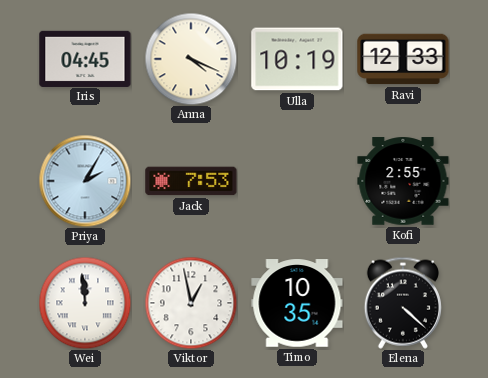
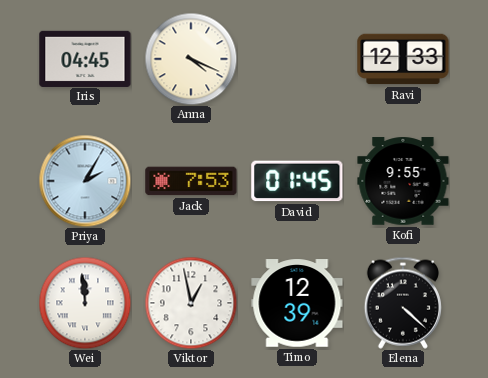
Ulla: 10:19 -> none
David: none -> 01:45
Kofi: 2:55 -> 9:55
Timo: 10:35 -> 12:39
